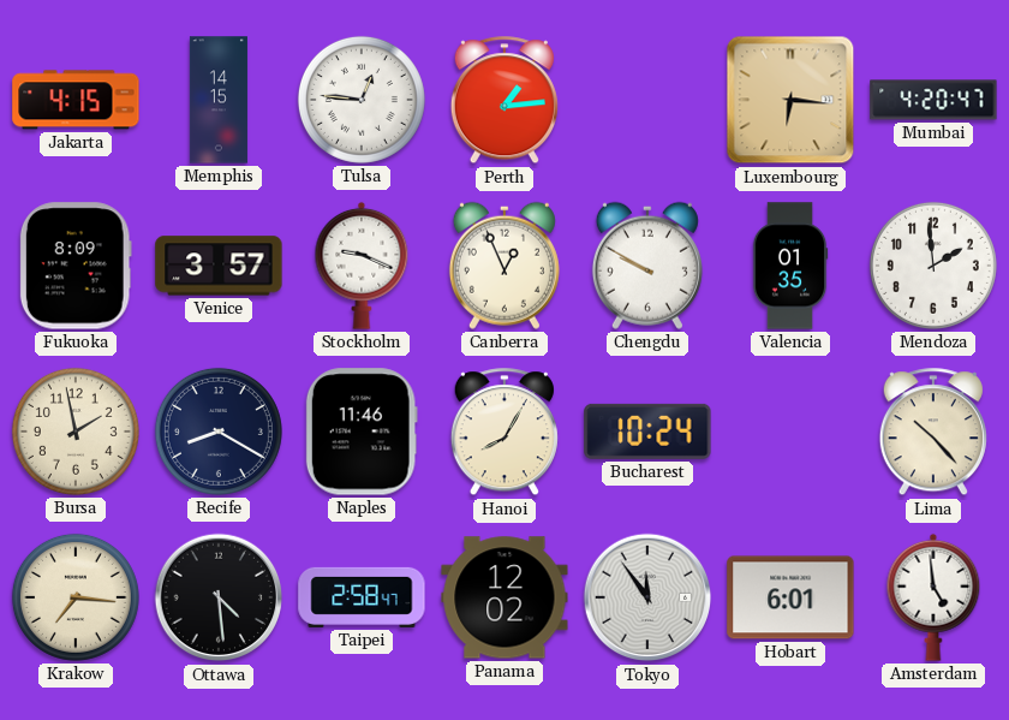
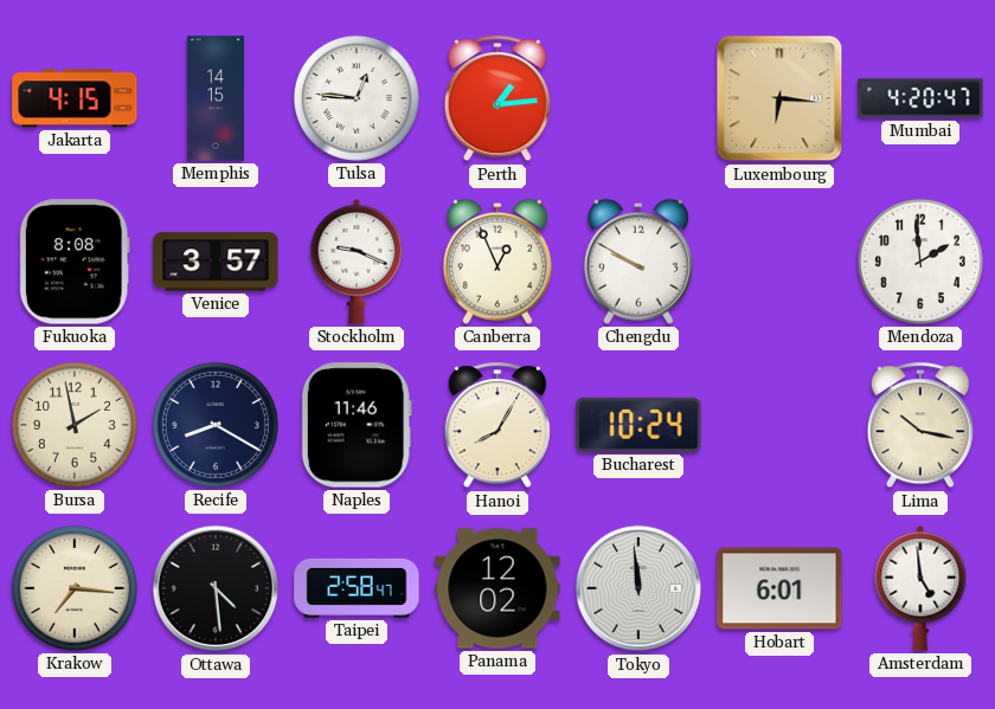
Fukuoka: 8:09 -> 8:08
Valencia: 01:35 -> none
Lima: 10:23 -> 10:17
Tokyo: 11:54 -> 11:59
